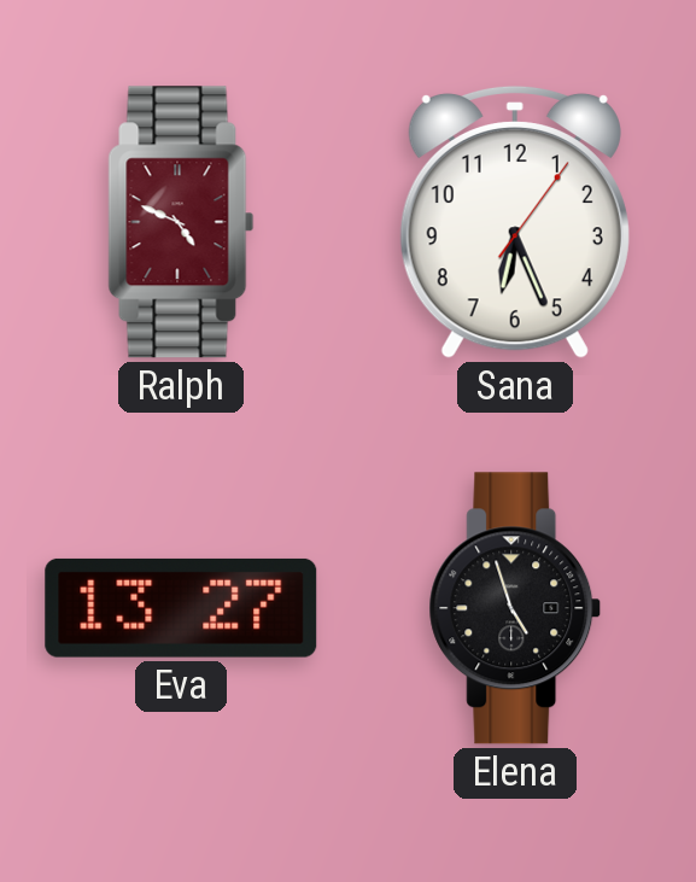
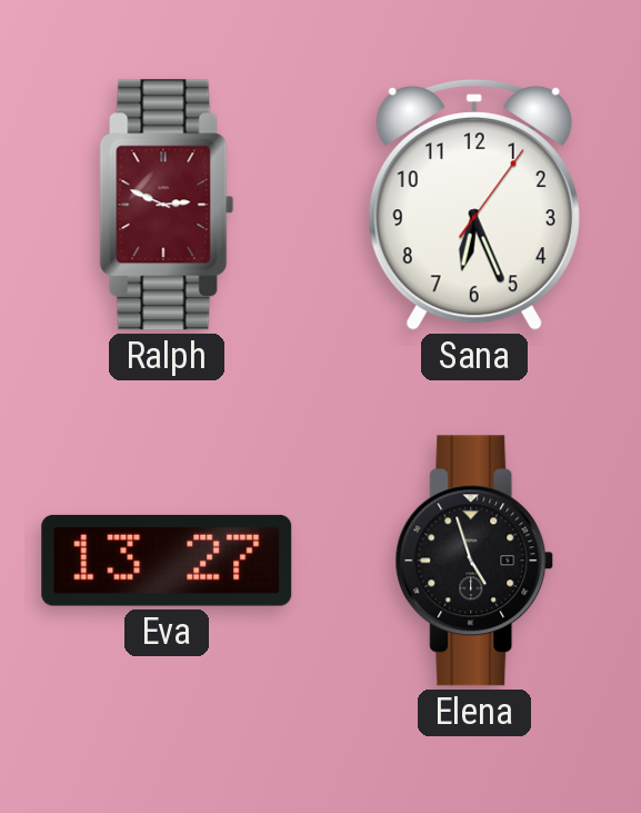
Ralph: 4:49 -> 2:49
